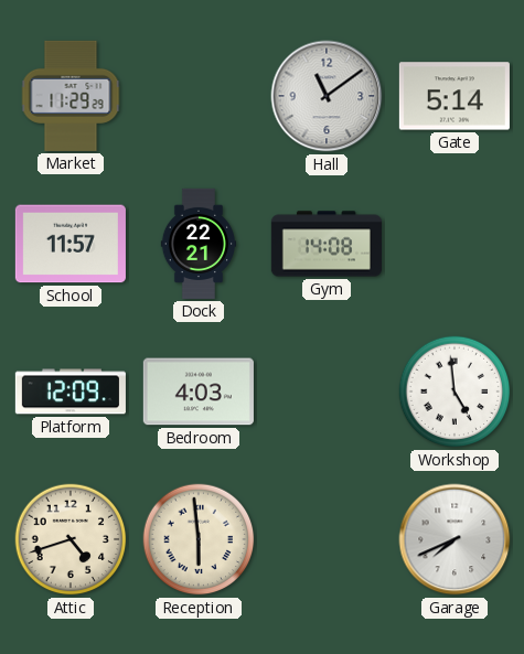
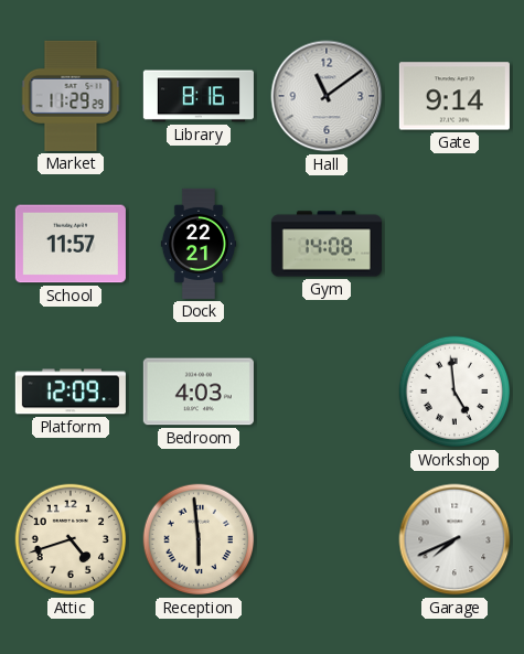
Library: none -> 8:16
Gate: 5:14 -> 9:14
